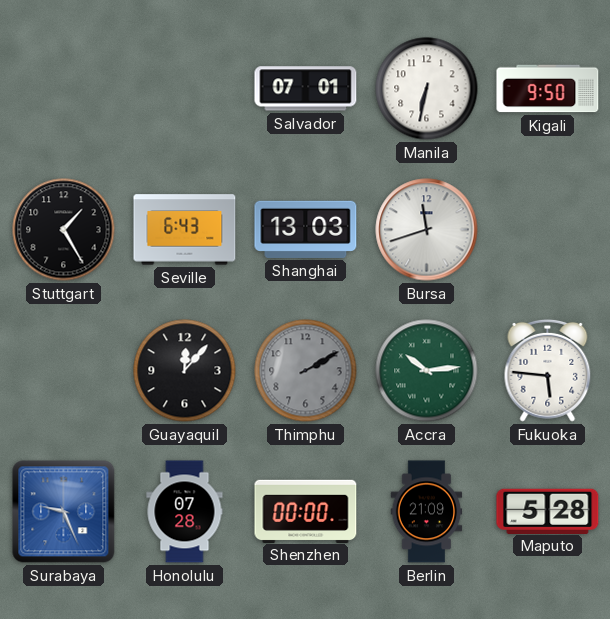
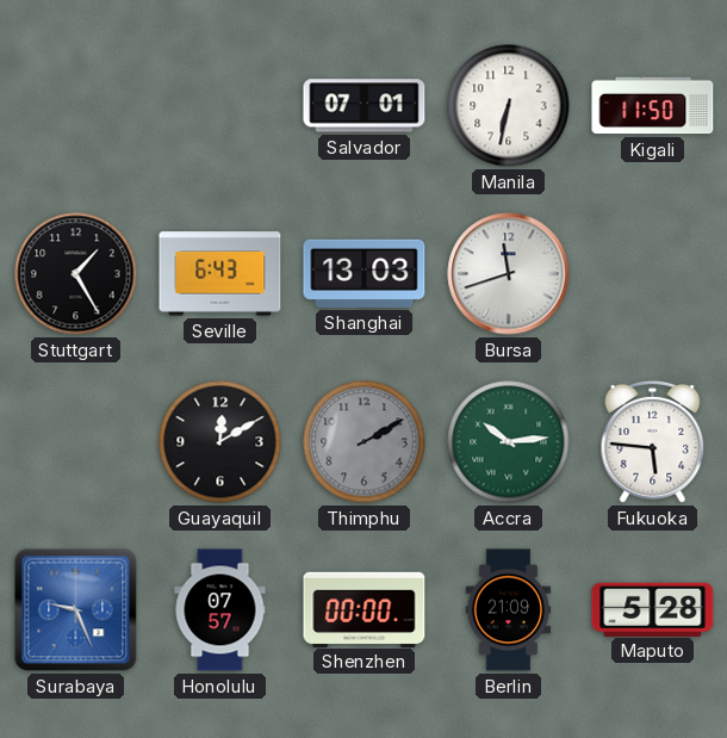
Kigali: 9:50 -> 11:50
Guayaquil: 12:07 -> 12:10
Honolulu: 07:28 -> 07:57
